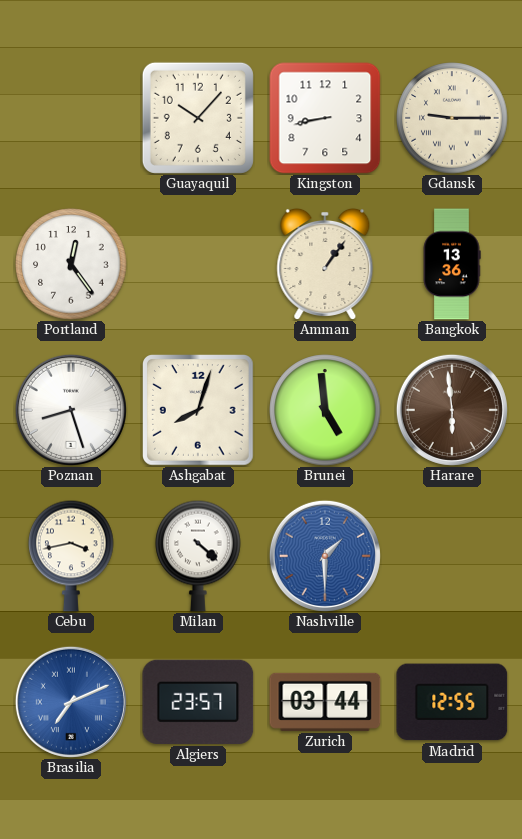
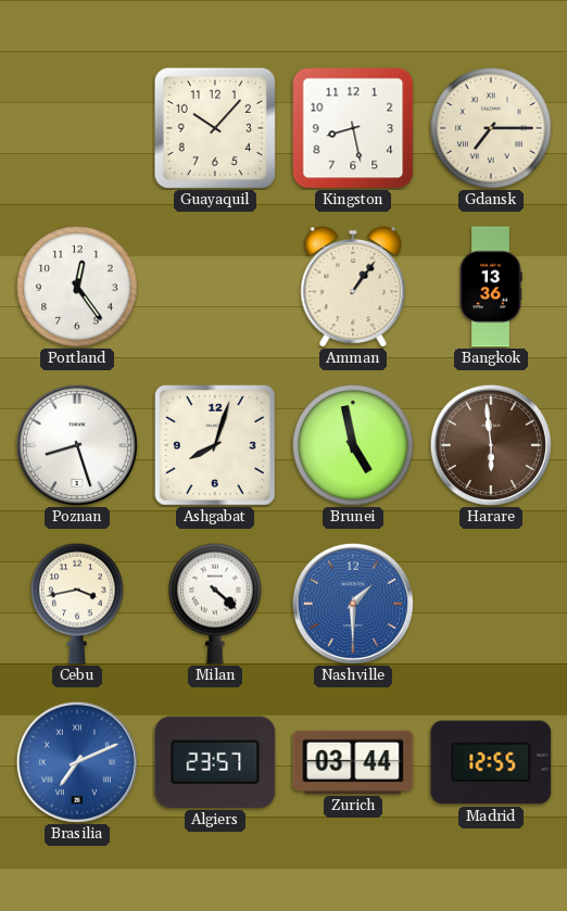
Kingston: 8:43 -> 8:28
Gdansk: 9:15 -> 7:15
Brunei: 4:59 -> 4:58
